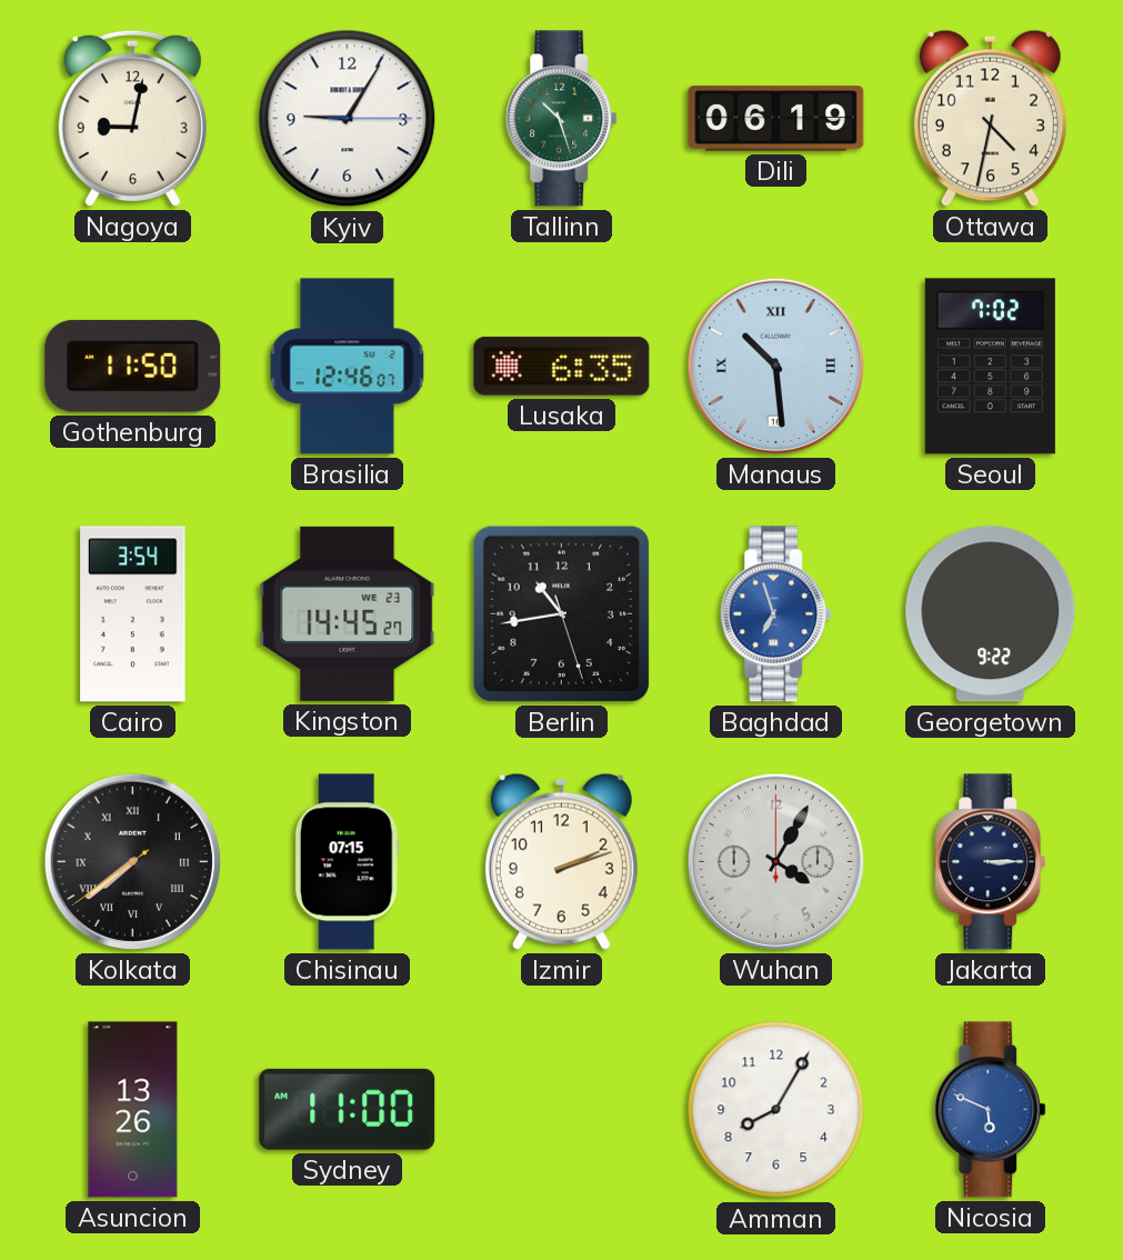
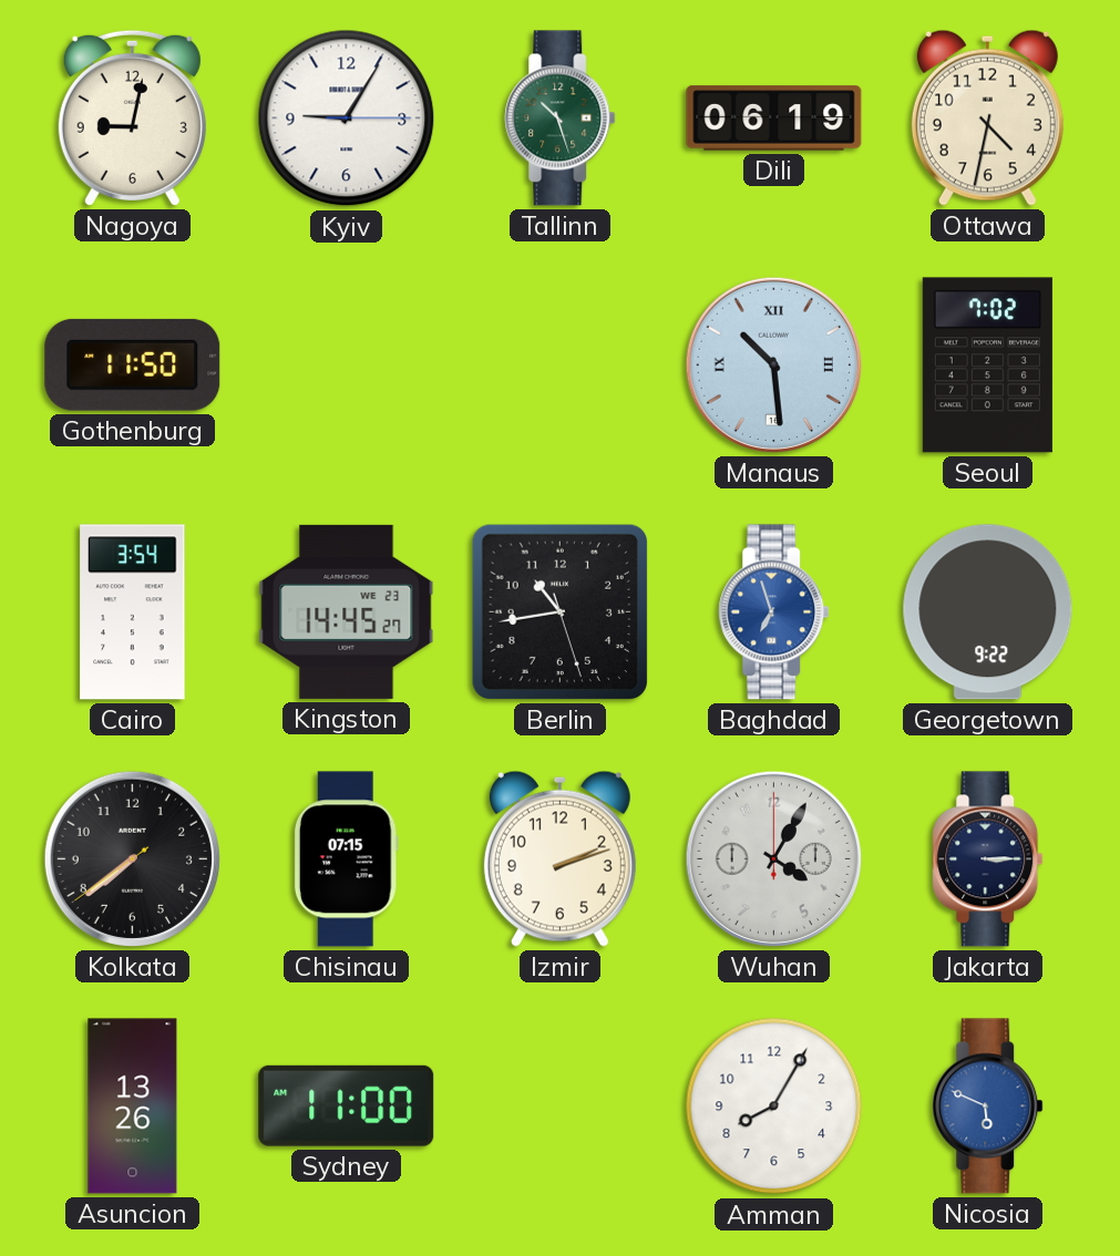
Brasilia: 12:46 -> none
Lusaka: 6:35 -> none
Kolkata numerals: Roman -> Arabic
